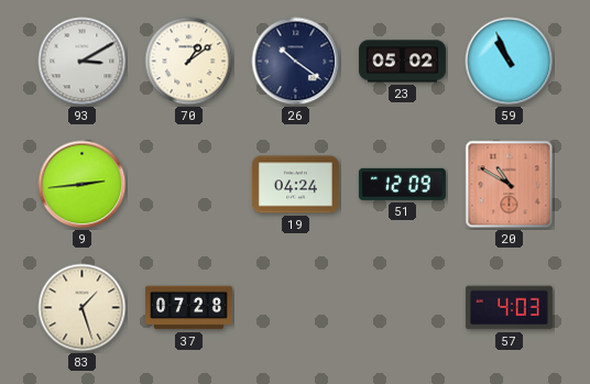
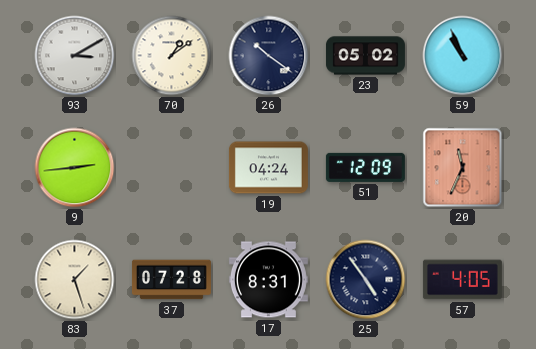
20: 10:50 -> 11:34
17: none -> 8:31
25: none -> 4:54
57: 4:03 -> 4:05
